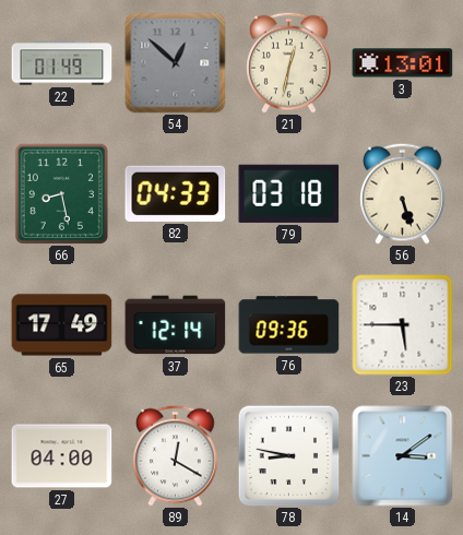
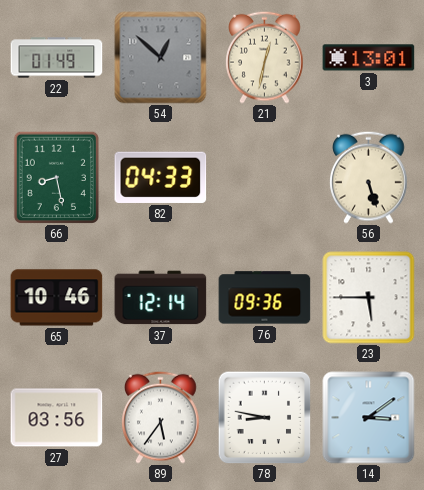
79: 03:18 -> none
65: 17:49 -> 10:46
27: 04:00 -> 03:56
89: 12:20 -> 5:36
